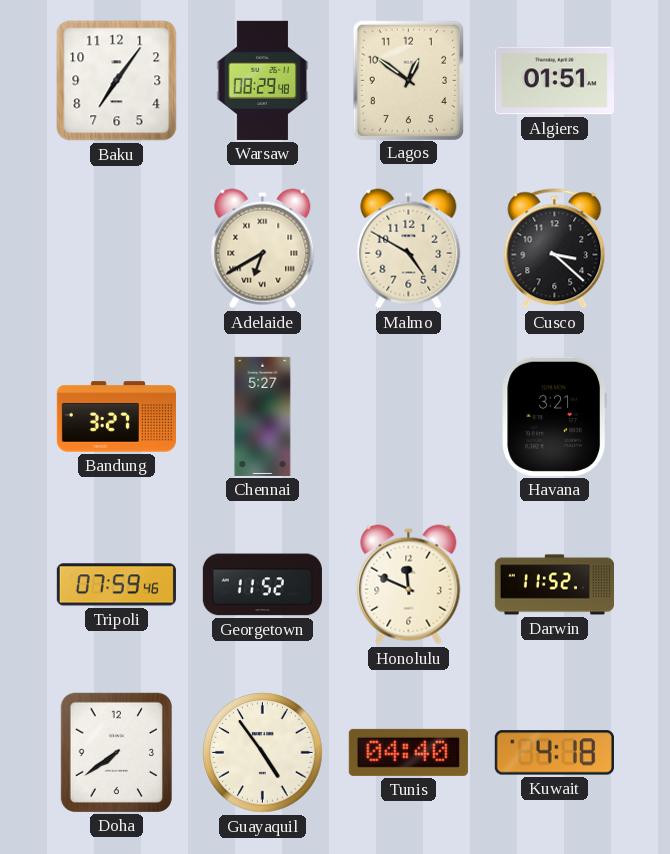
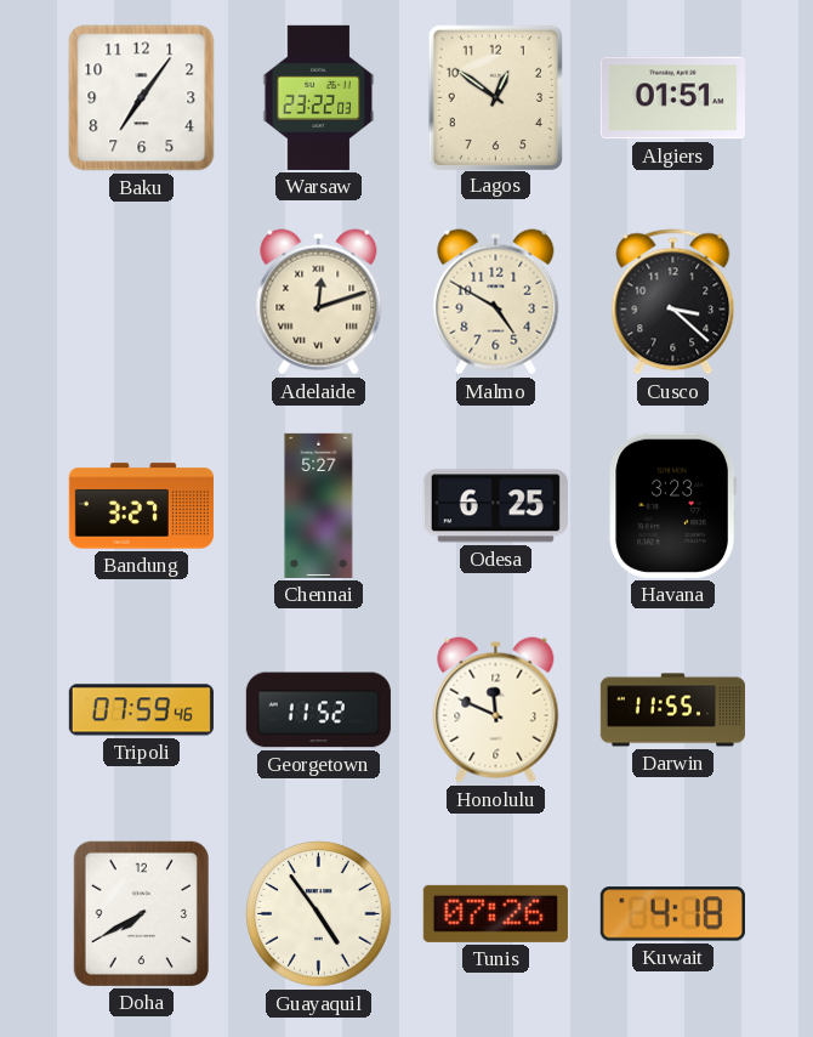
Warsaw: 08:29 -> 23:22
Adelaide: 6:40 -> 12:12
Odesa: none -> 6:25
Havana: 3:21 -> 3:23
Darwin: 11:52 -> 11:55
Doha: 7:39 -> 7:40
Tunis: 04:40 -> 07:26
